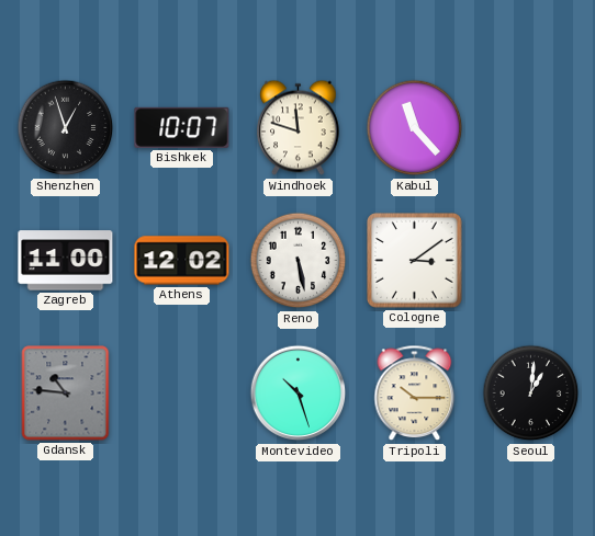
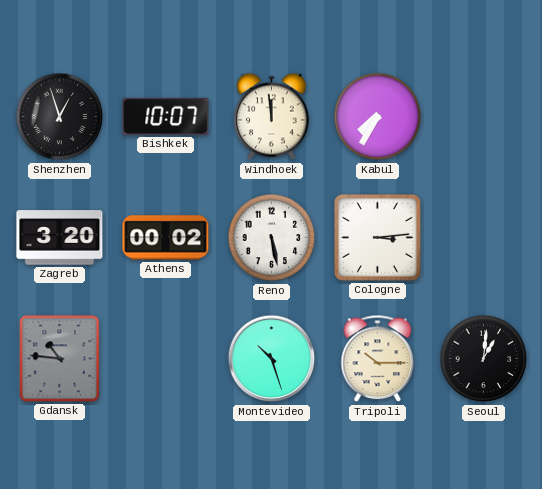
Windhoek: 11:48 -> 11:59
Kabul: 11:23 -> 7:35
Zagreb: 11:00 -> 3:20
Athens: 12:02 -> 00:02
Cologne: 3:09 -> 3:14
